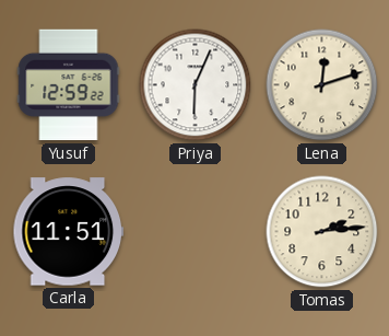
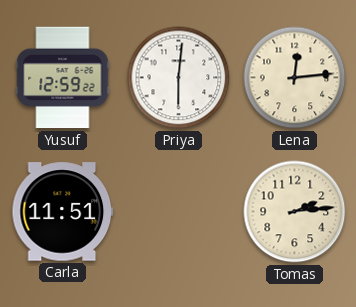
Priya: 6:04 -> 6:01
Lena: 12:12 -> 12:14
